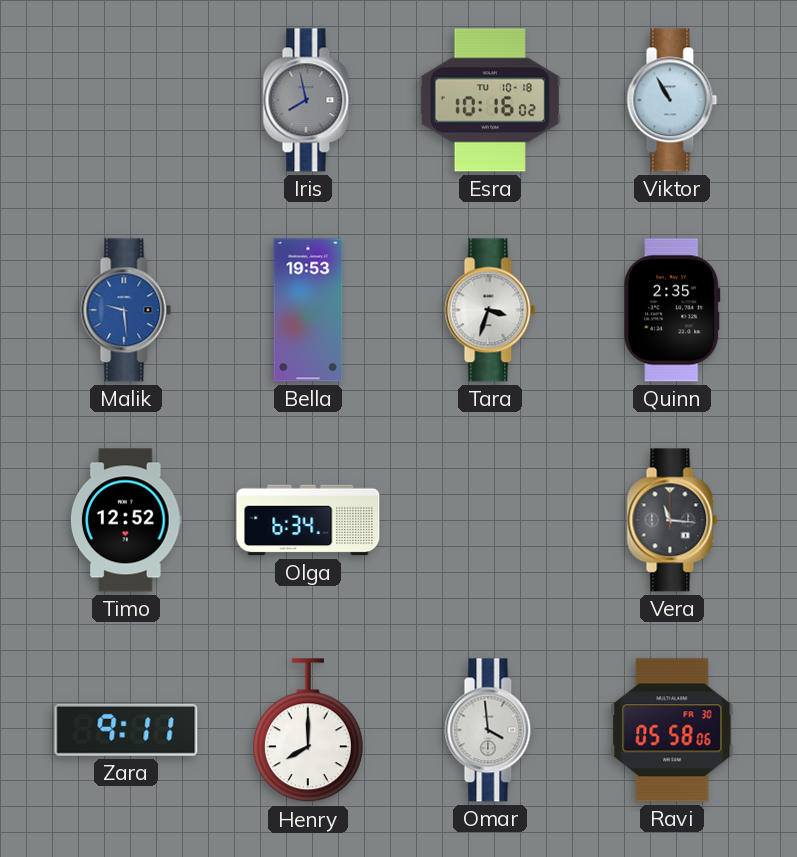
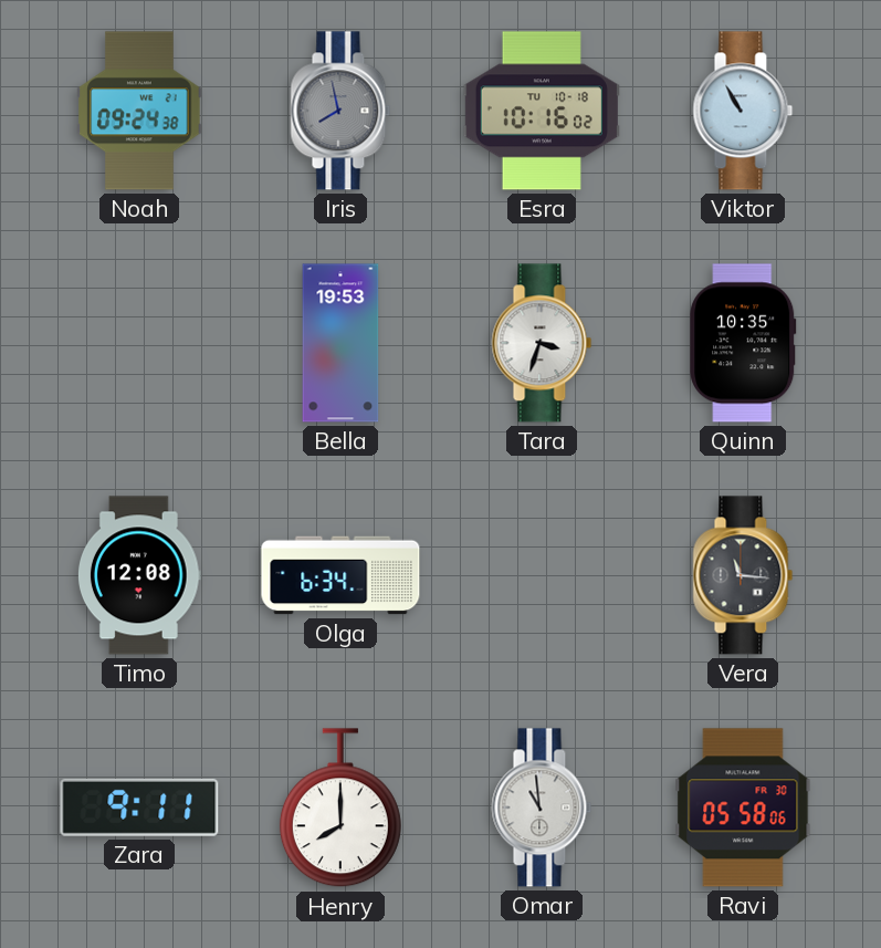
Noah: none -> 09:24
Malik: 9:29 -> none
Quinn: 2:35 -> 10:35
Timo: 12:52 -> 12:08
Omar: 3:59 -> 10:59
